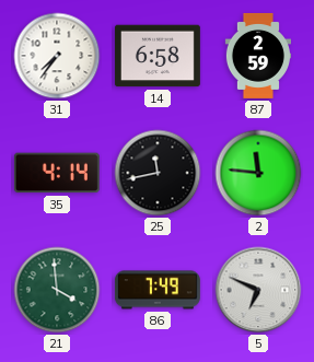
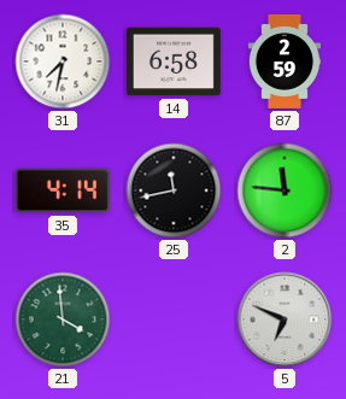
31: 7:36 -> 7:32
86: 7:49 -> none
